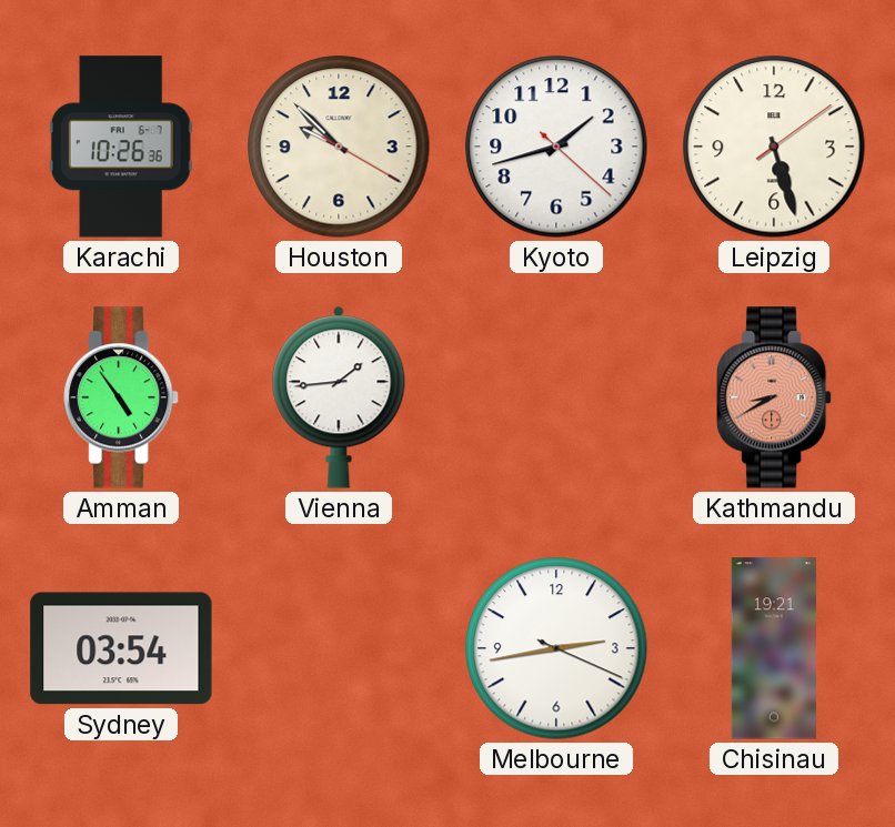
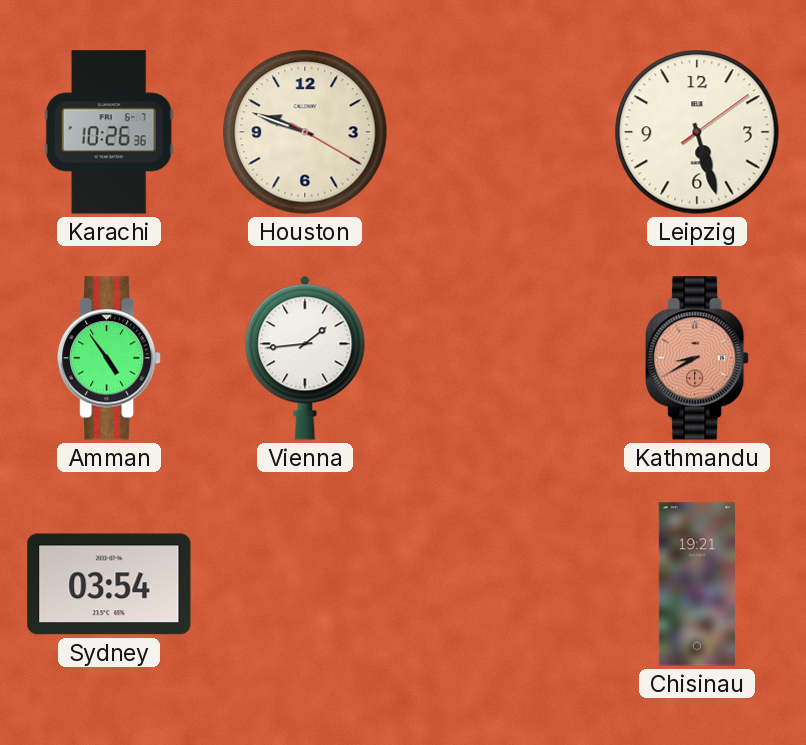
Houston: 9:52 -> 9:48
Kyoto: 1:42 -> none
Melbourne: 2:43 -> none
